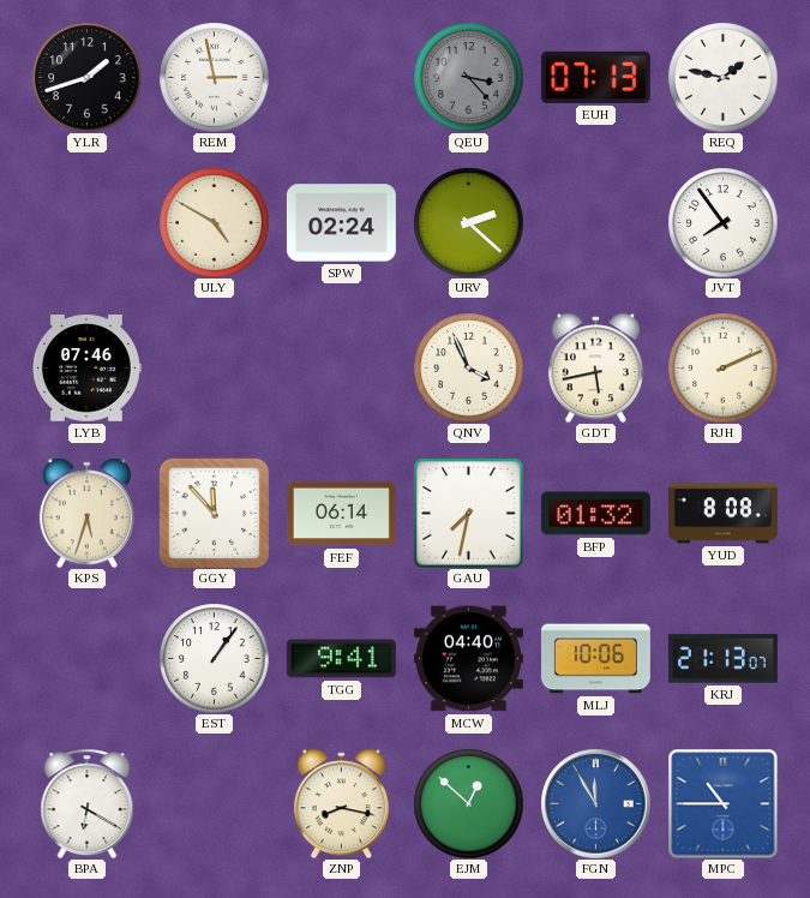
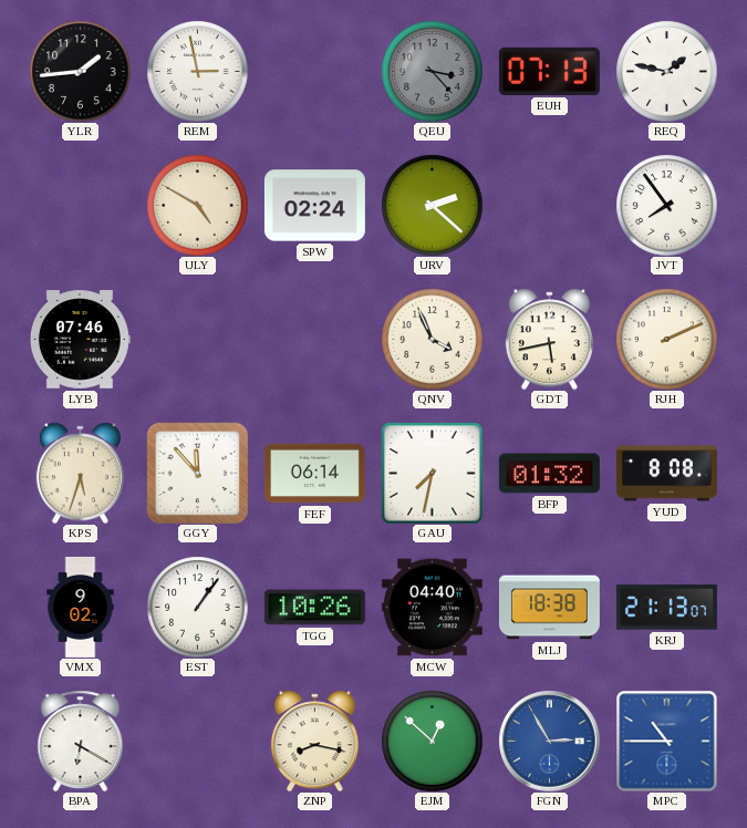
YLR: 1:42 -> 1:44
VMX: none -> 9:02
TGG: 9:41 -> 10:26
MLJ: 10:06 -> 18:38
FGN: 11:55 -> 2:55
